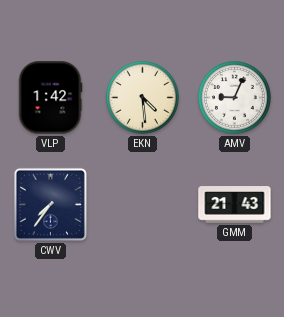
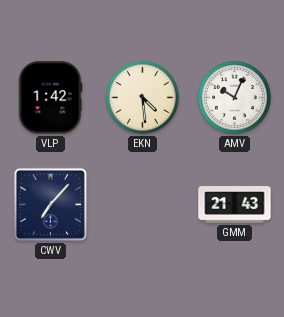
AMV: 9:04 -> 10:04
CWV: 7:36 -> 7:07
